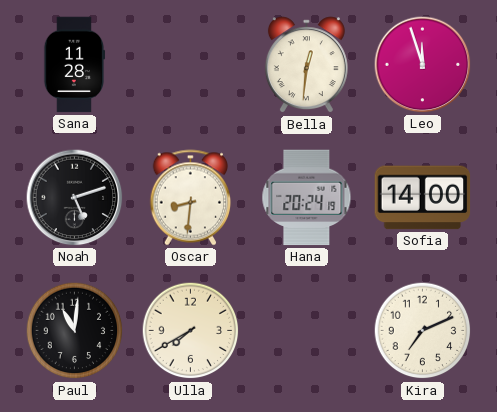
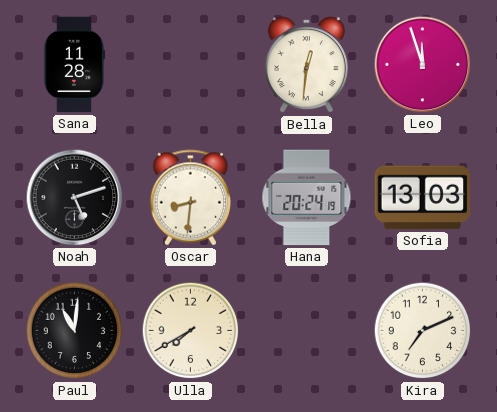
Sofia: 14:00 -> 13:03
